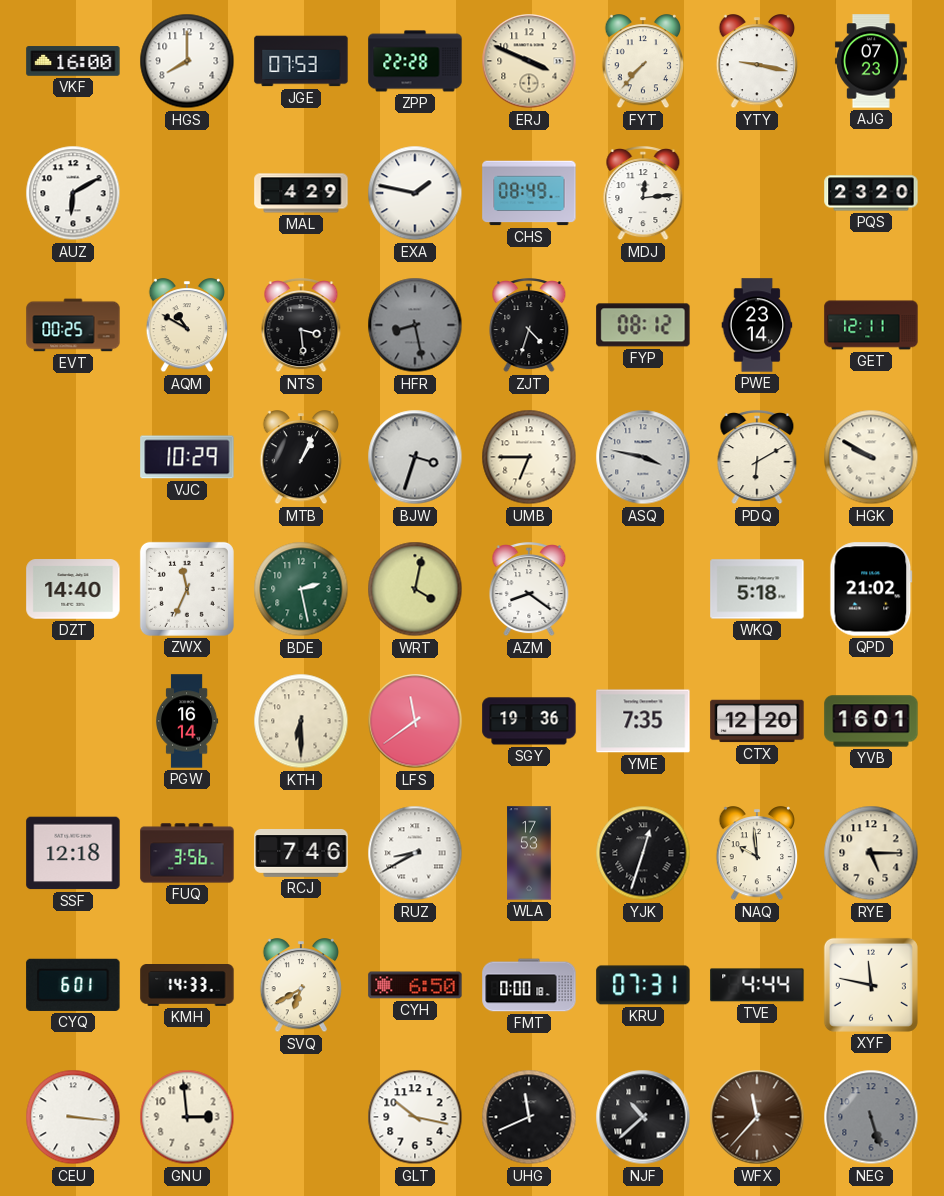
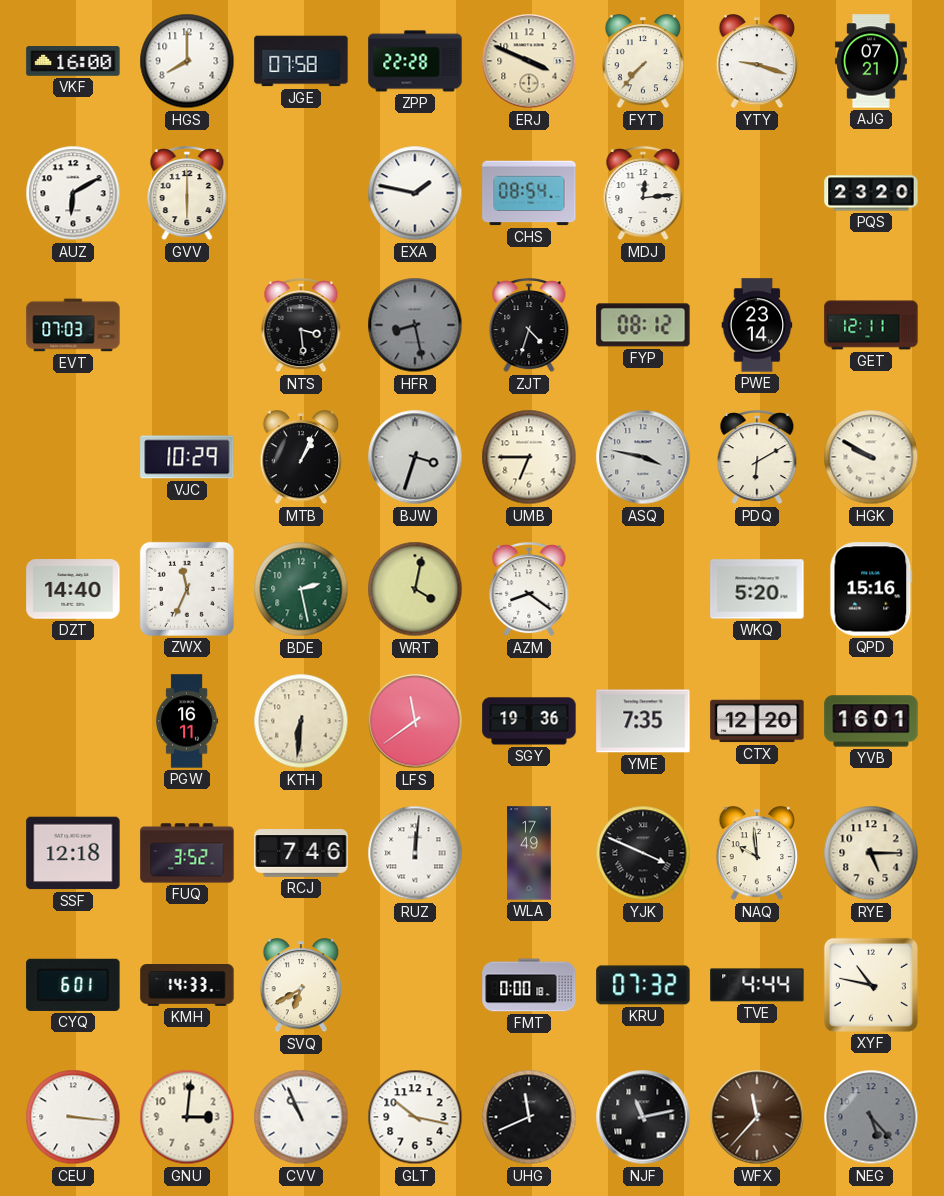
JGE: 07:53 -> 07:58
YTY: 9:17 -> 9:18
AJG: 07:23 -> 07:21
GVV: none -> 6:00
MAL: 4:29 -> none
CHS: 08:49 -> 08:54
EVT: 00:25 -> 07:03
AQM: 10:50 -> none
WKQ: 5:18 -> 5:20
QPD: 21:02 -> 15:16
PGW: 16:14 -> 16:11
KTH: 6:30 -> 6:31
FUQ: 3:56 -> 3:52
RUZ: 8:40 -> 12:01
WLA: 17:53 -> 17:49
YJK: 12:33 -> 3:49
CYH: 6:50 -> none
KRU: 07:31 -> 07:32
XYF: 11:47 -> 10:47
GNU: 2:59 -> 3:01
CVV: none -> 10:56
NJF: 10:38 -> 11:13
NEG: 5:27 -> 5:23
